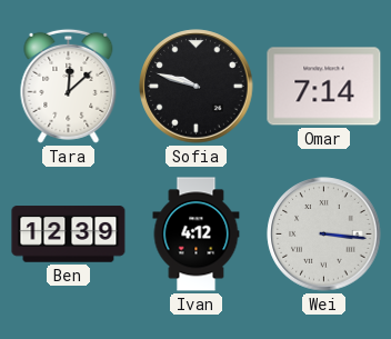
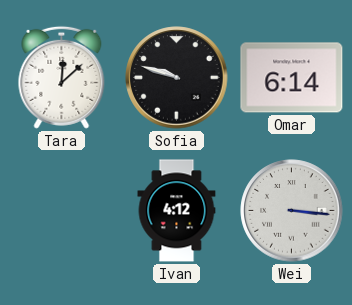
Omar: 7:14 -> 6:14
Ben: 12:39 -> none
